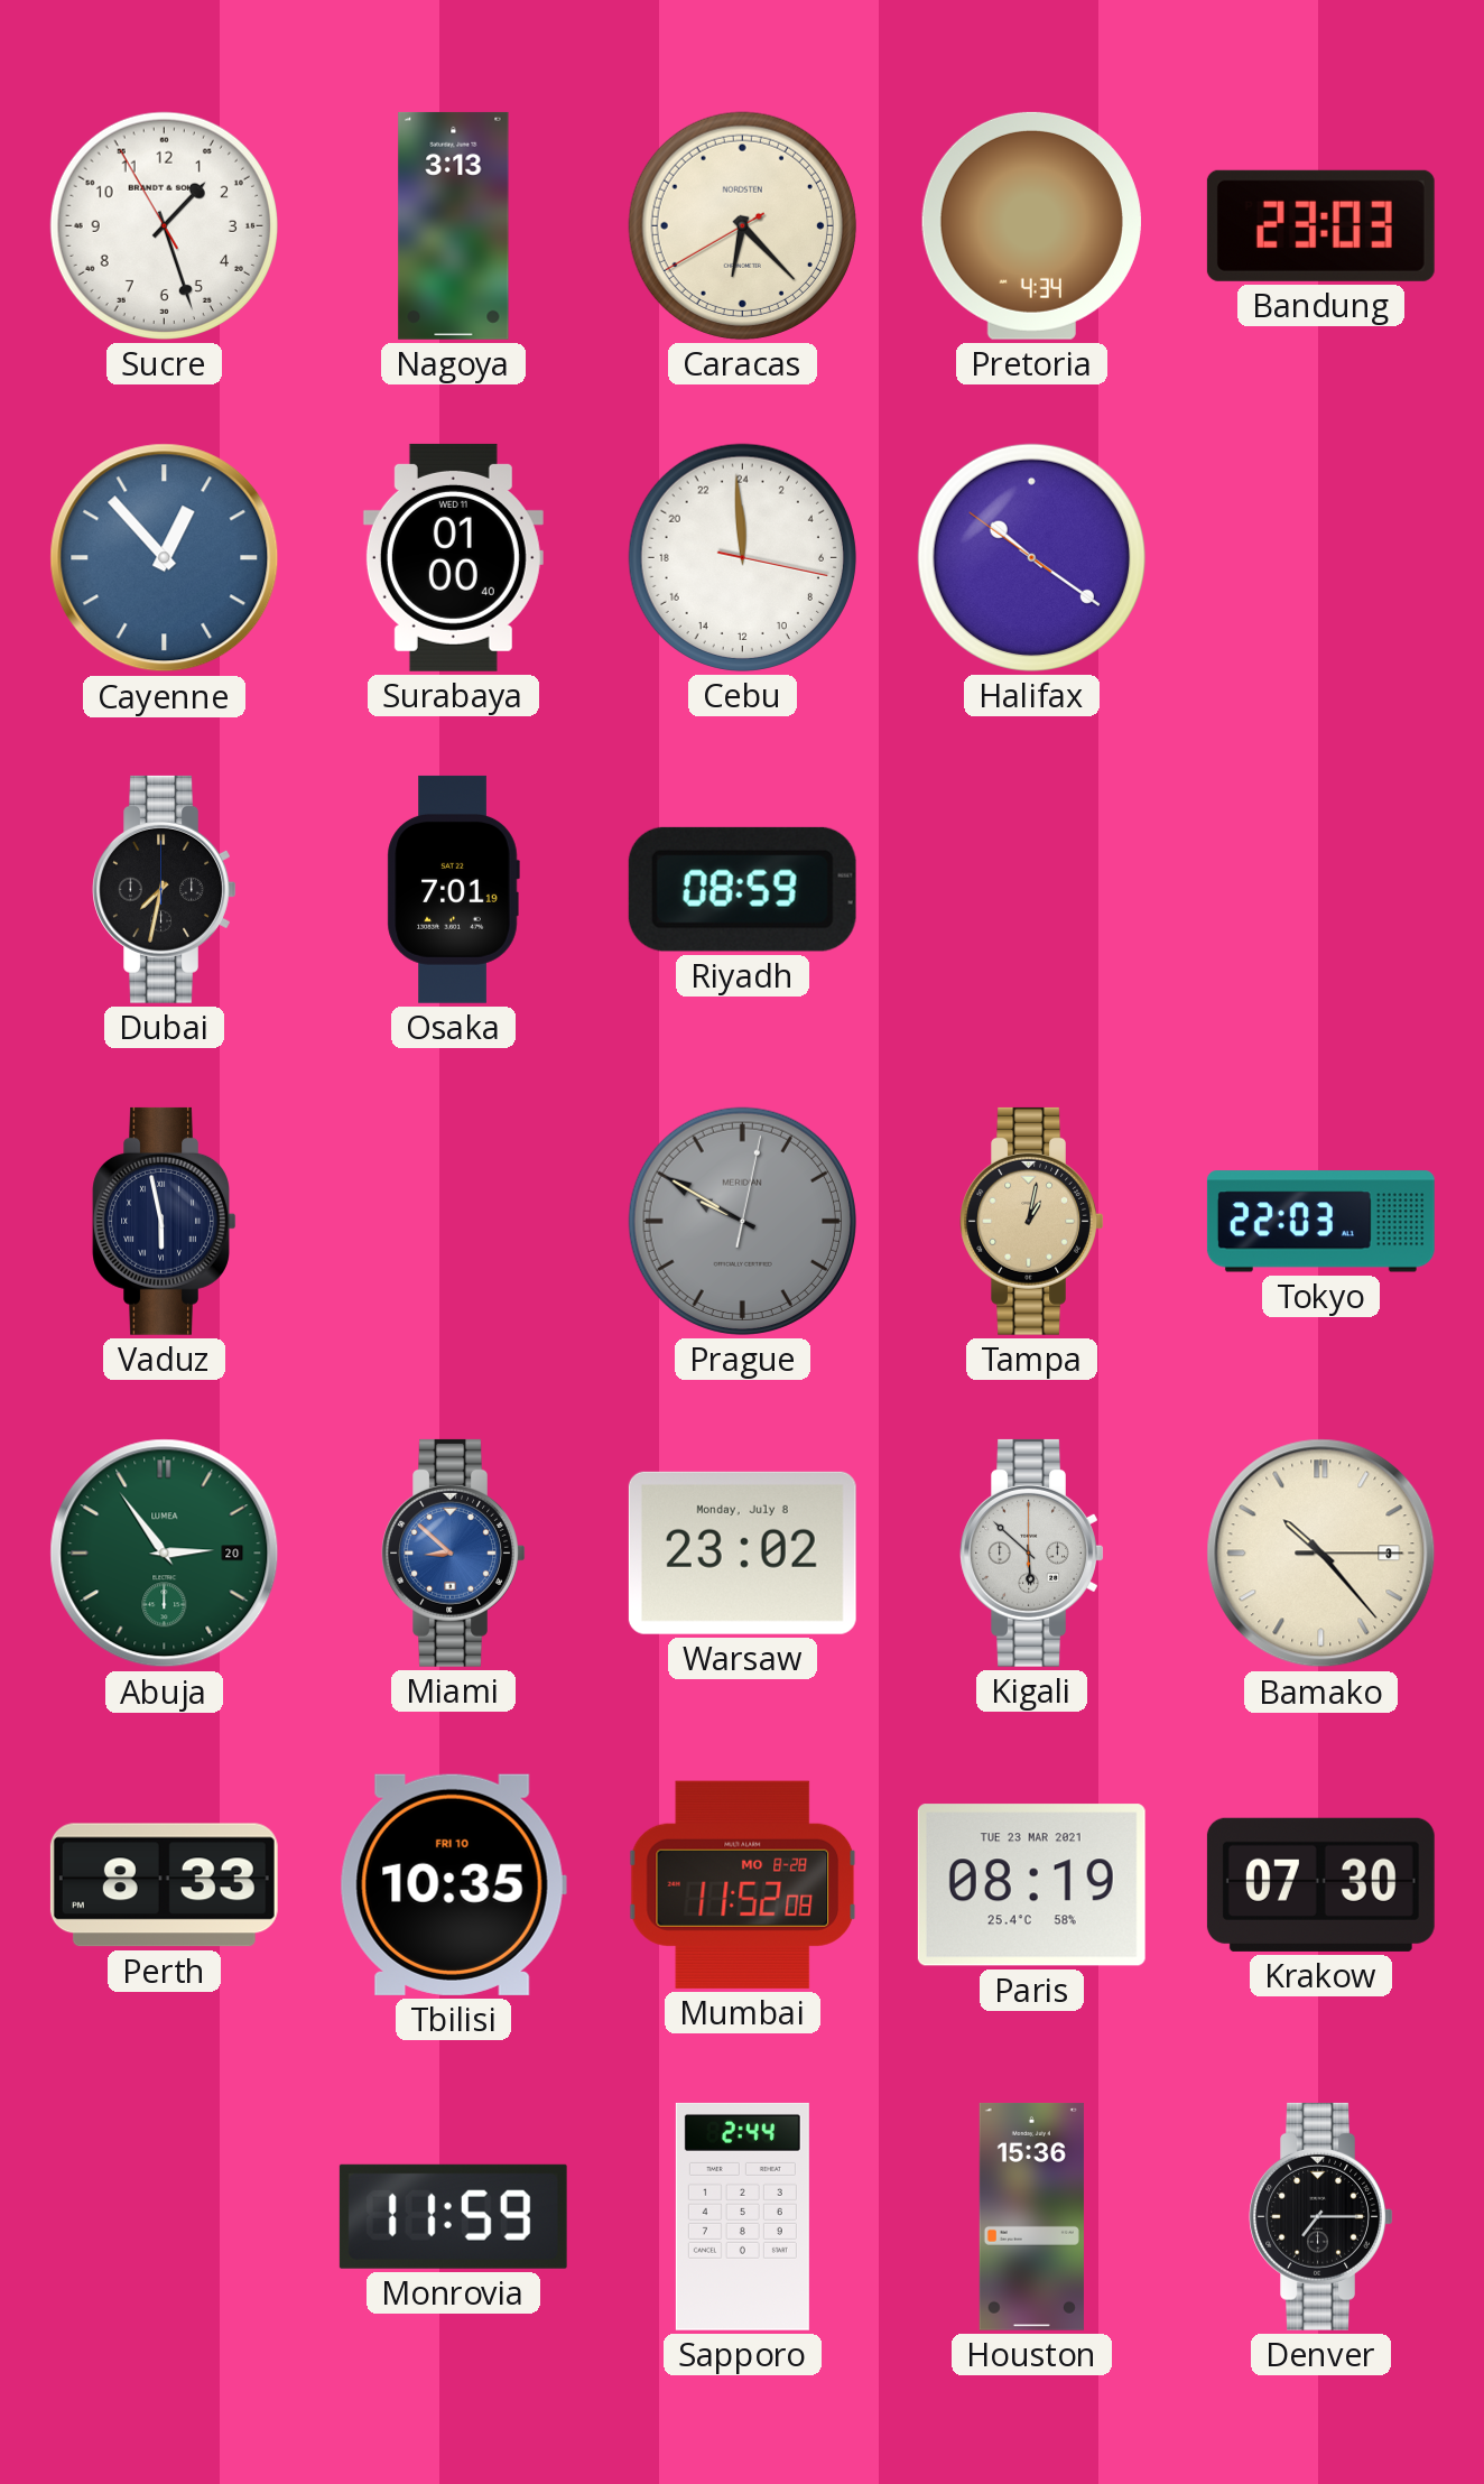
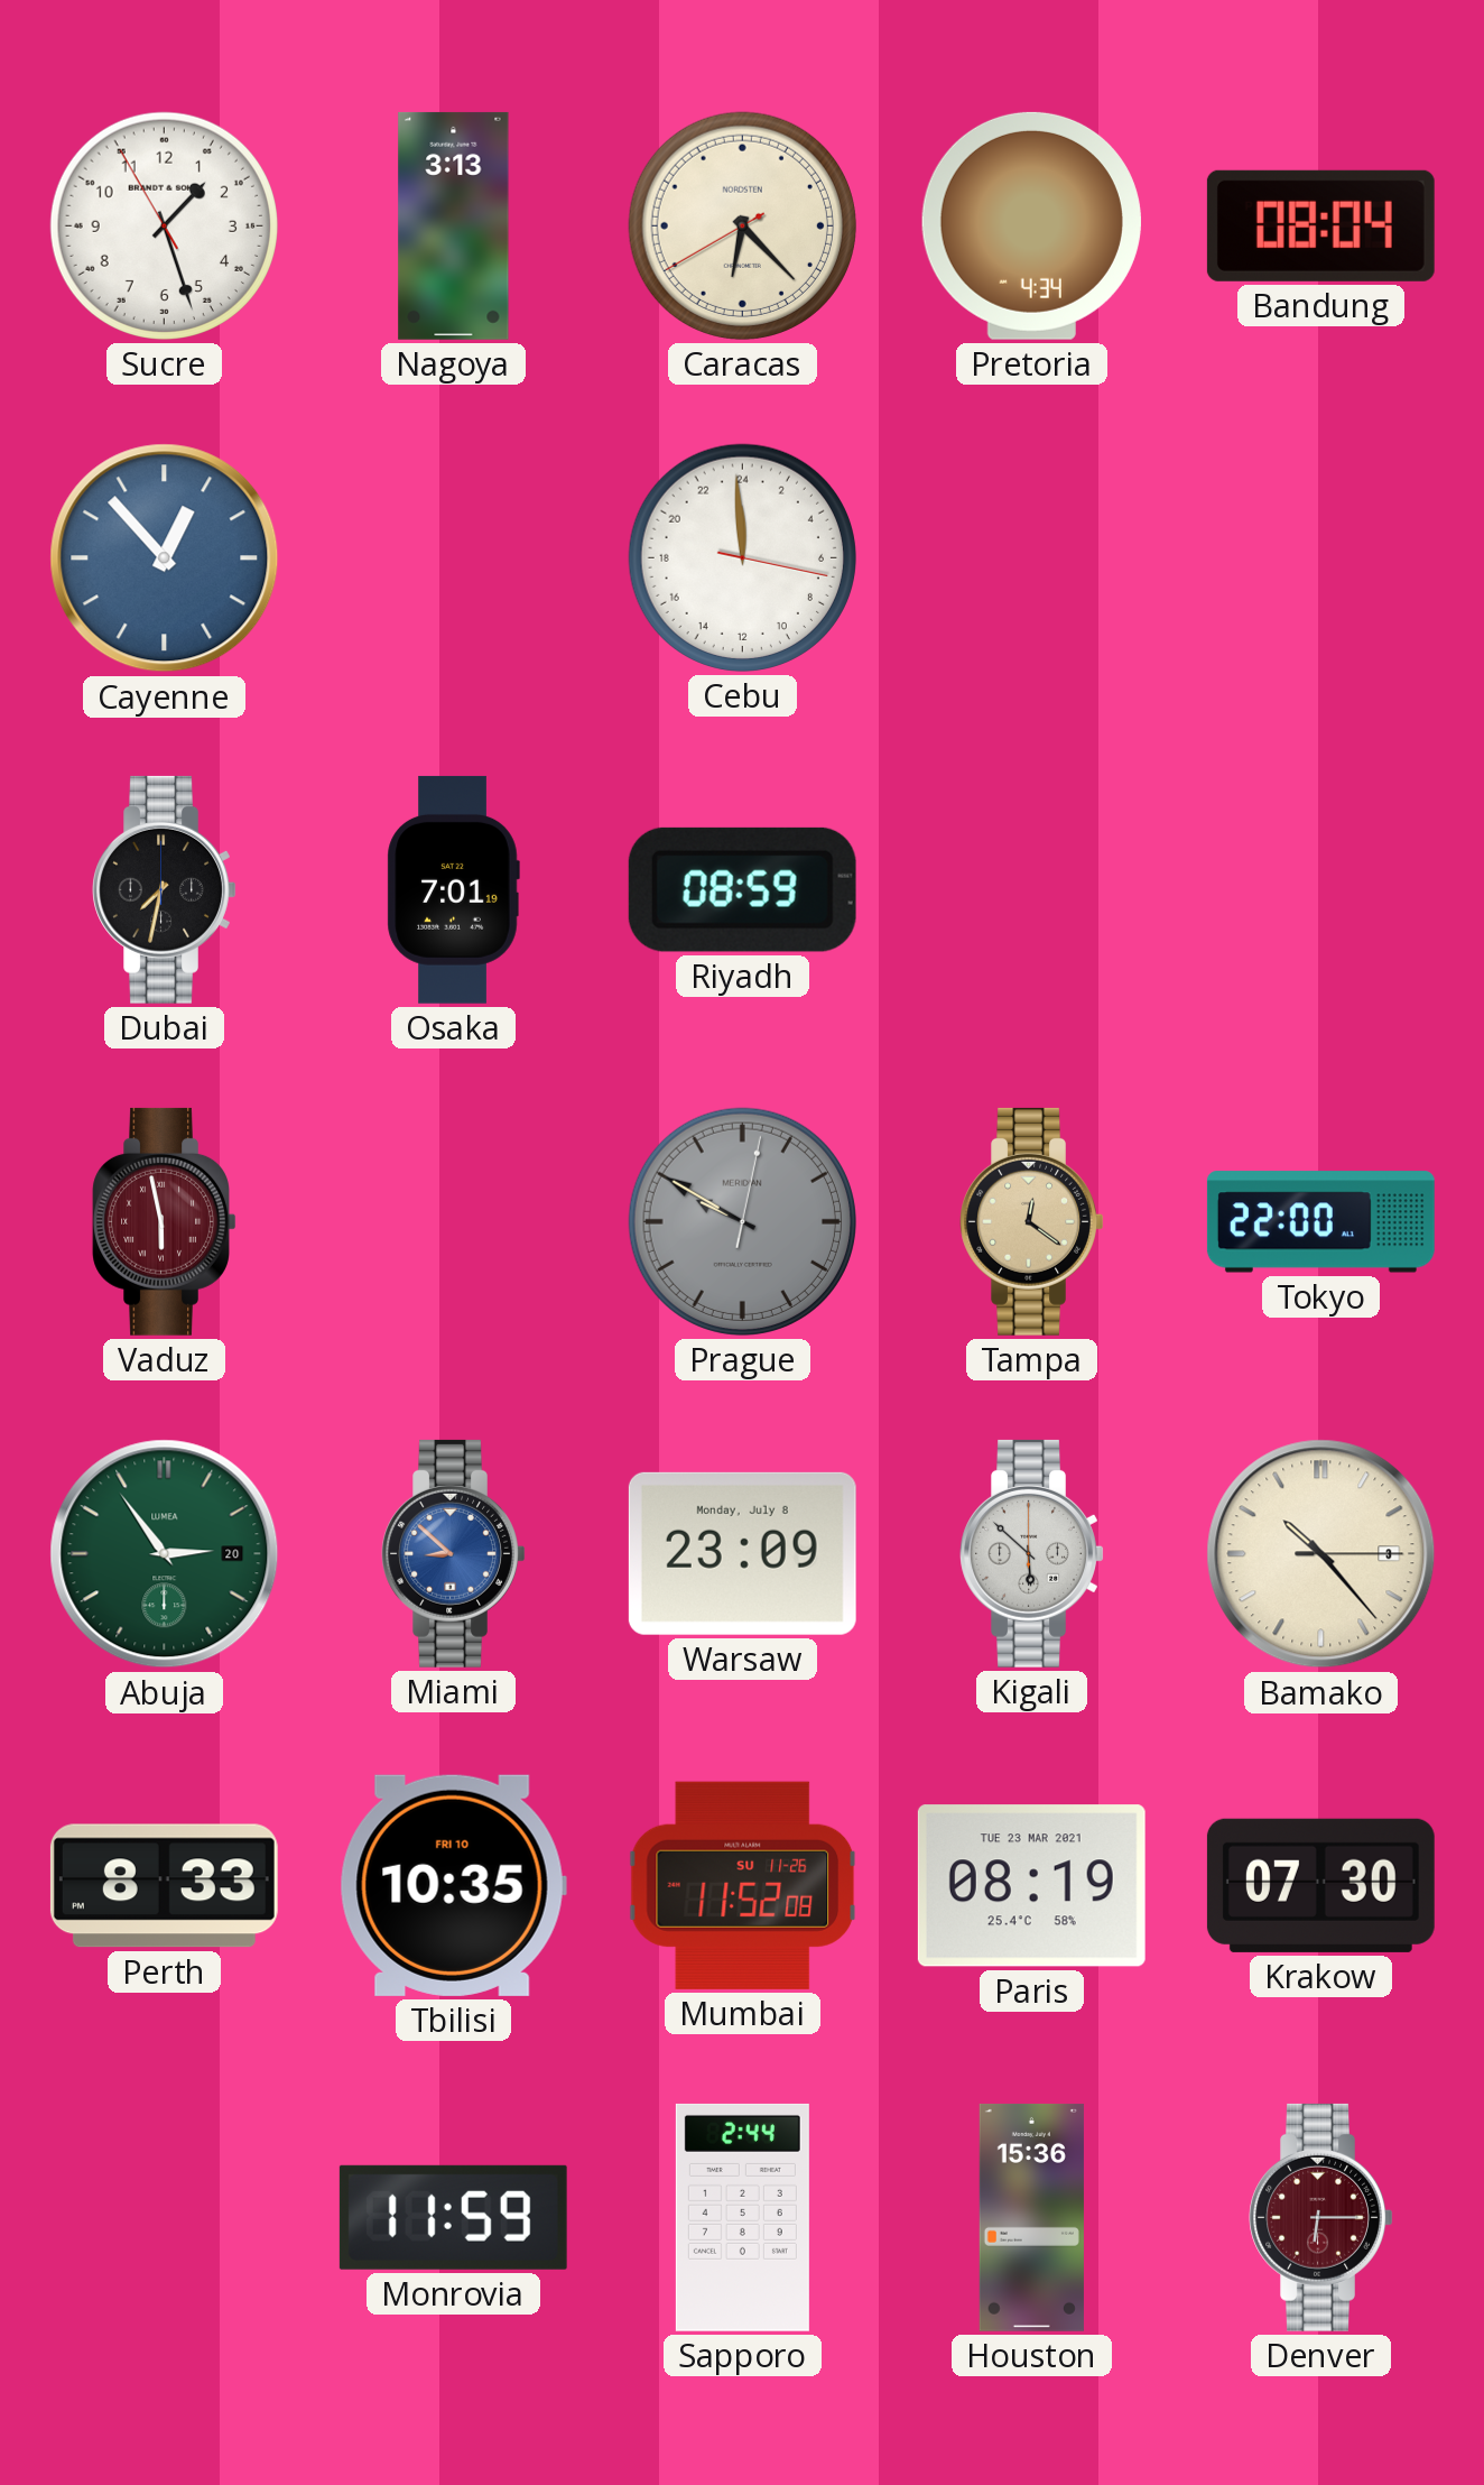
Bandung: 23:03 -> 08:04
Surabaya: 01:00 -> none
Halifax: 10:20 -> none
Vaduz dial: navy -> burgundy
Tampa: 1:02 -> 12:21
Tokyo: 22:03 -> 22:00
Warsaw: 23:02 -> 23:09
Mumbai date: MO 8-28 -> SU 11-26
Denver: 7:15 -> 6:15
Denver dial: black -> burgundy
